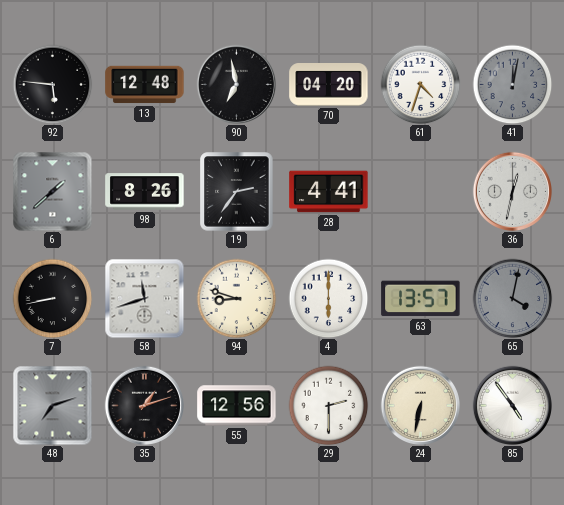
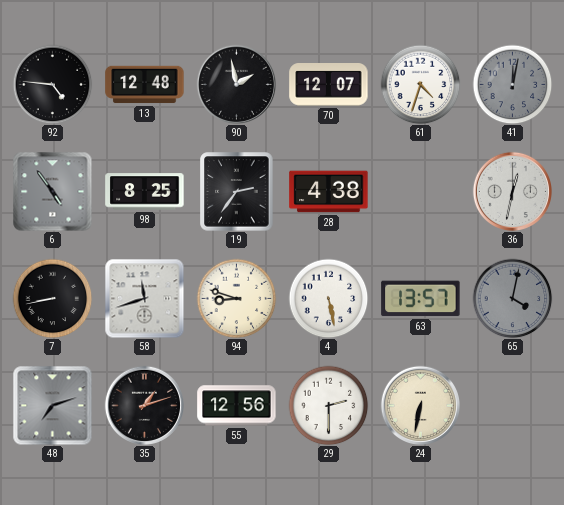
92: 5:46 -> 4:46
90: 6:58 -> 1:58
70: 04:20 -> 12:07
6: 1:38 -> 4:54
98: 8:26 -> 8:25
28: 4:41 -> 4:38
4: 6:00 -> 5:28
85: 4:54 -> none
